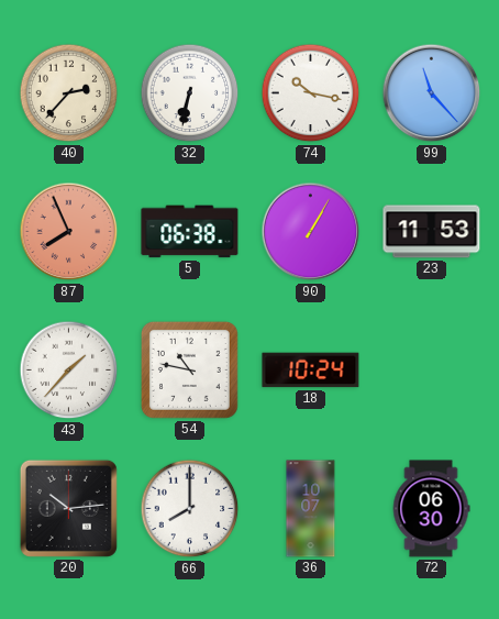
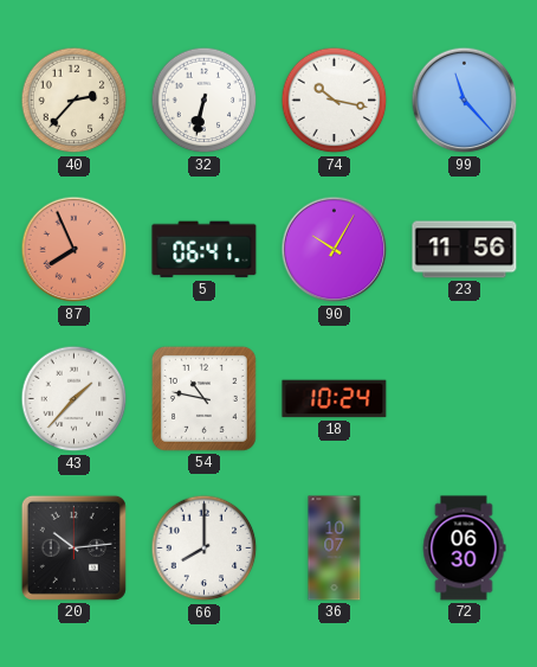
5: 06:38 -> 06:41
90: 1:05 -> 10:05
23: 11:53 -> 11:56
